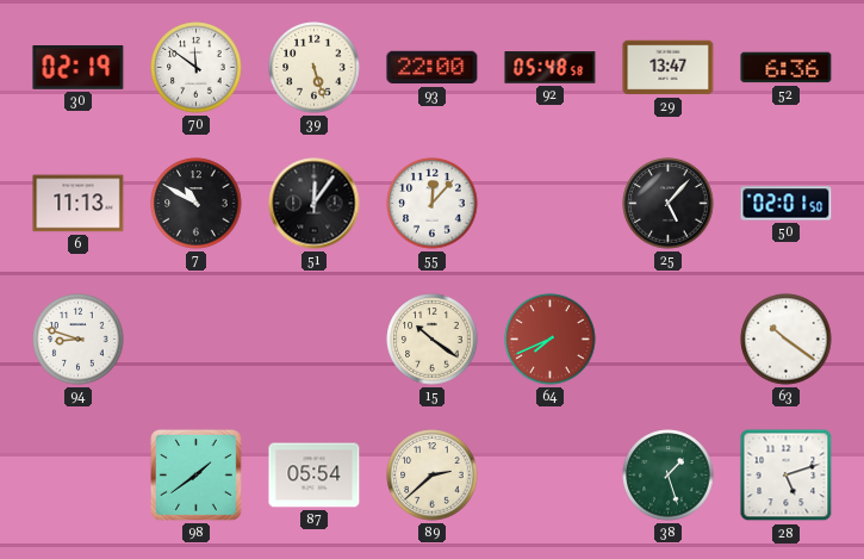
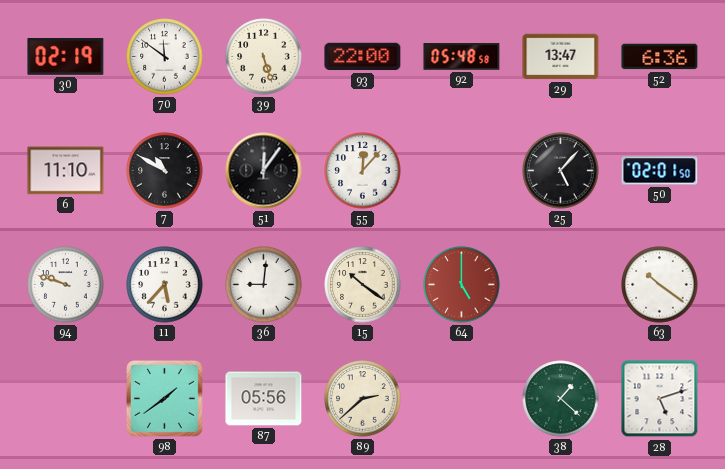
6: 11:13 -> 11:10
94: 8:48 -> 9:48
11: none -> 5:37
36: none -> 9:01
64: 7:41 -> 5:00
87: 05:54 -> 05:56
38: 1:27 -> 1:22
